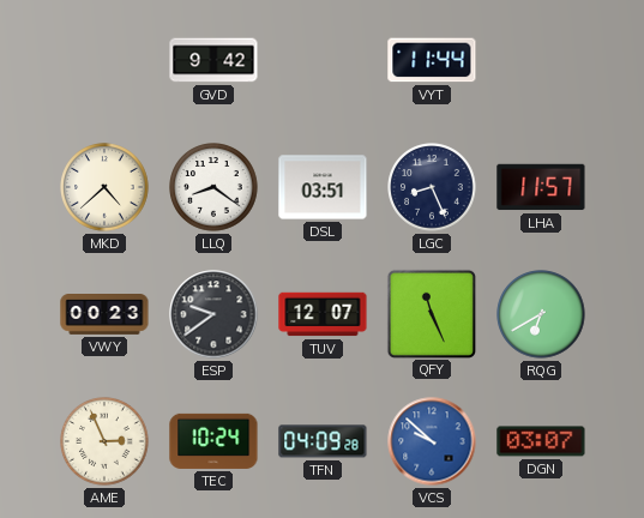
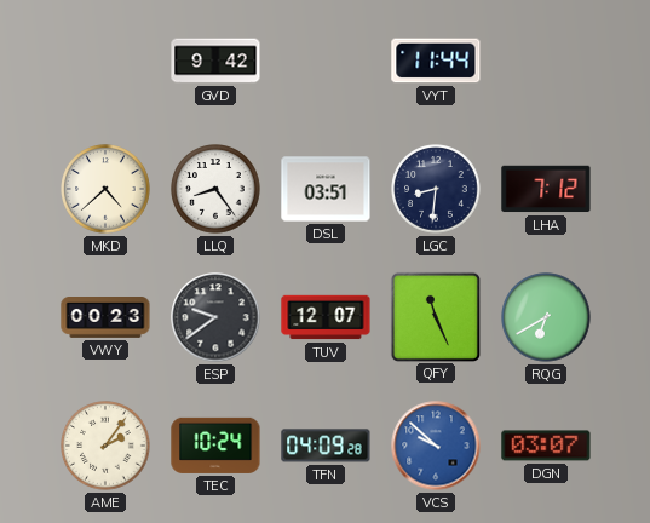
LLQ: 8:21 -> 8:24
LGC: 8:26 -> 8:31
LHA: 11:57 -> 7:12
AME: 2:56 -> 2:06
